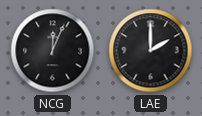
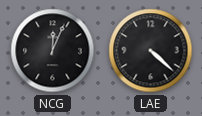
LAE: 2:00 -> 4:22
